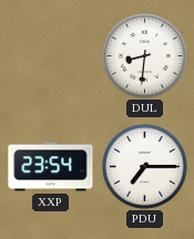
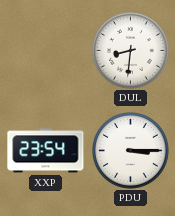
PDU: 7:15 -> 3:15
